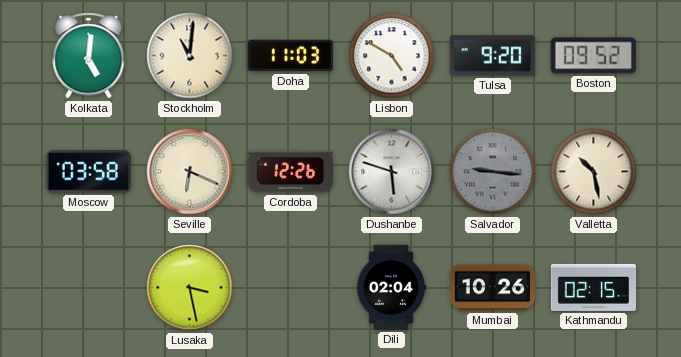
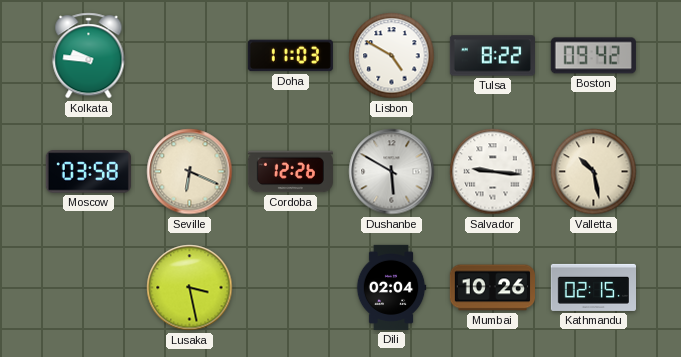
Kolkata: 5:01 -> 9:46
Stockholm: 11:01 -> none
Tulsa: 9:20 -> 8:22
Boston: 09:52 -> 09:42
Dushanbe: 5:48 -> 5:50
Salvador dial: grey -> white
